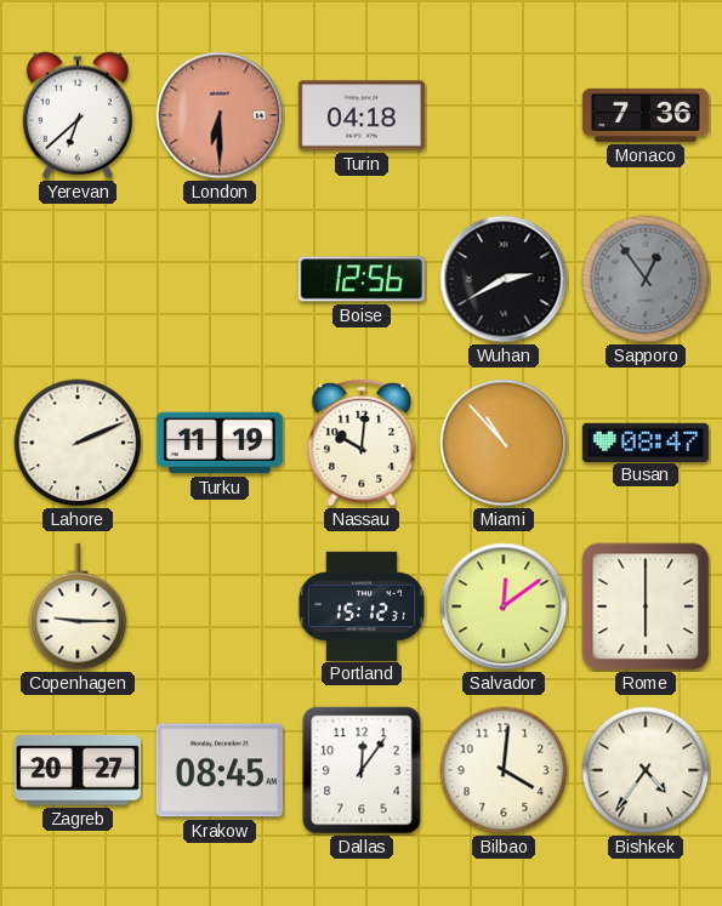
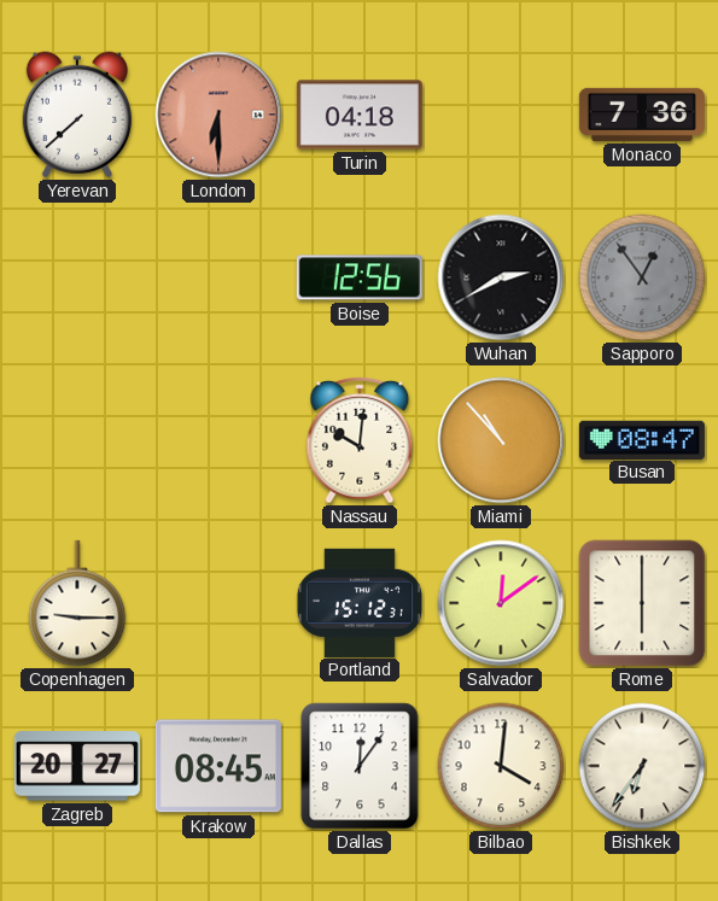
Yerevan: 6:38 -> 7:38
Lahore: 2:11 -> none
Turku: 11:19 -> none
Bishkek: 4:36 -> 6:36
